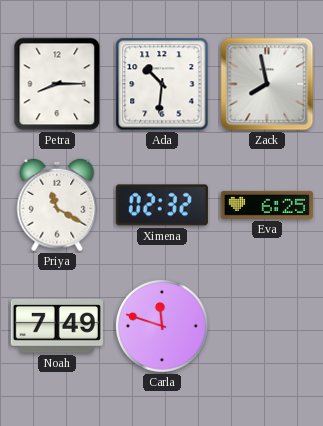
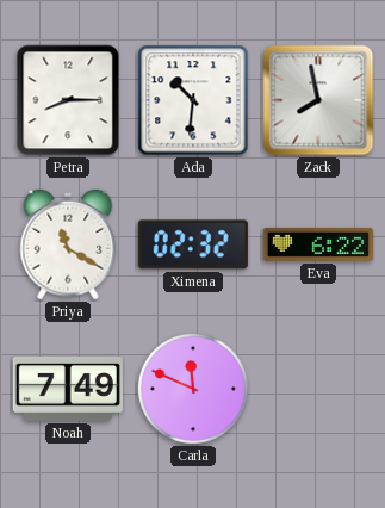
Eva: 6:25 -> 6:22
Carla: 11:48 -> 11:49
